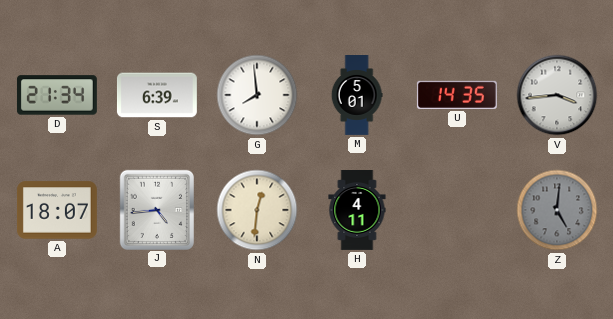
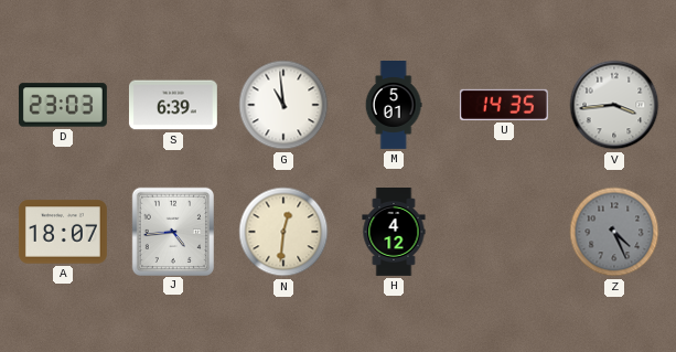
D: 21:34 -> 23:03
G: 7:59 -> 10:59
H: 4:11 -> 4:12
Z: 5:01 -> 4:26
